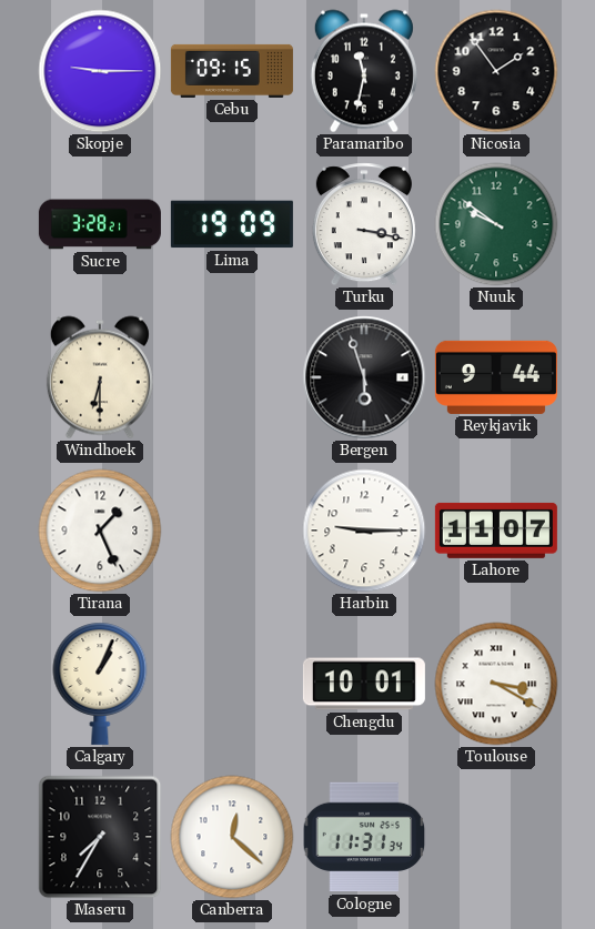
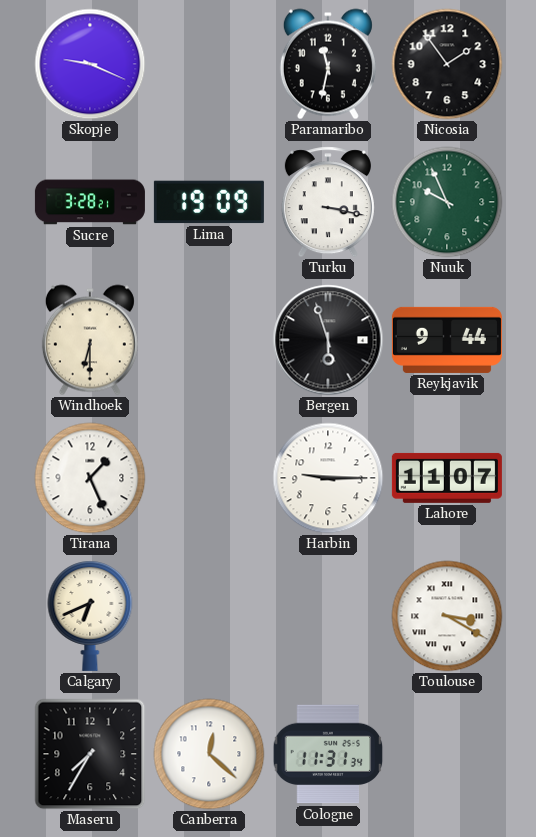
Skopje: 9:15 -> 9:19
Cebu: 09:15 -> none
Nuuk: 9:51 -> 9:56
Calgary: 1:04 -> 6:41
Chengdu: 10:01 -> none
